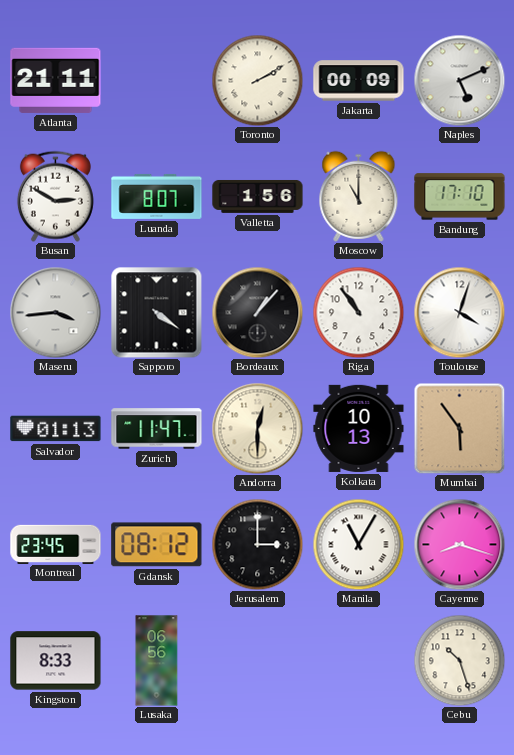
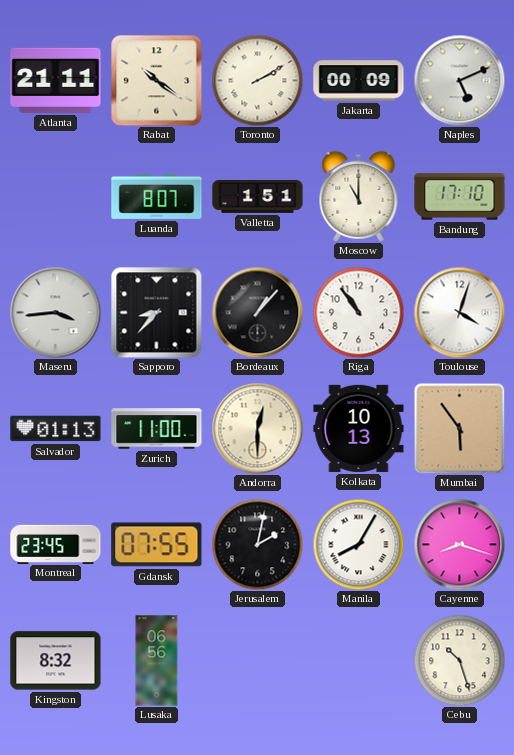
Rabat: none -> 10:21
Busan: 2:50 -> none
Valletta: 1:56 -> 1:51
Sapporo: 4:21 -> 8:37
Zurich: 11:47 -> 11:00
Gdansk: 08:12 -> 07:55
Jerusalem: 3:00 -> 2:02
Manila: 11:05 -> 8:05
Kingston: 8:33 -> 8:32
